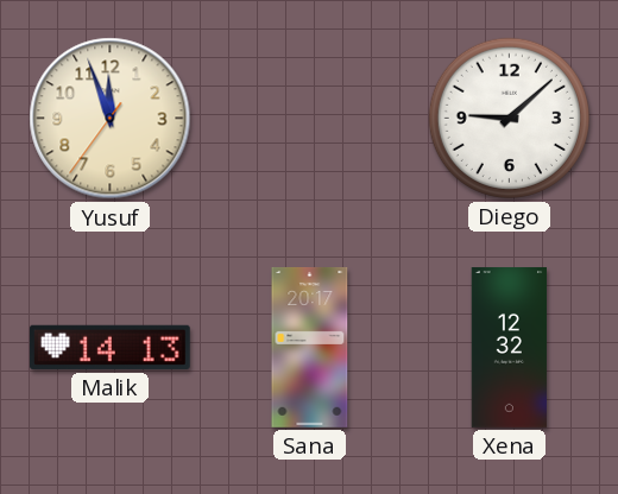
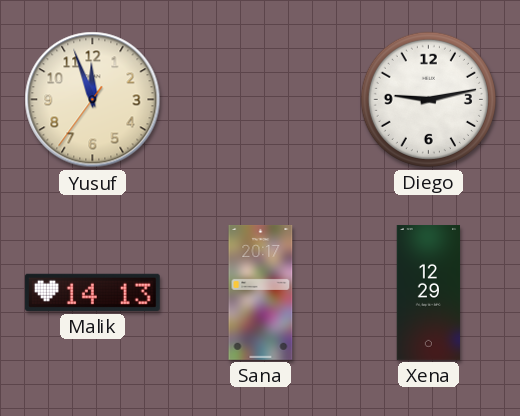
Diego: 9:08 -> 9:13
Xena: 12:32 -> 12:29
